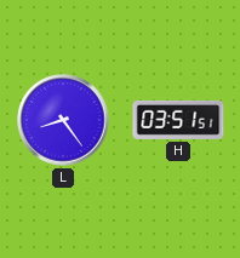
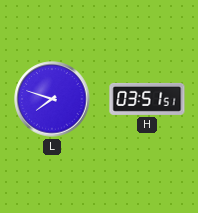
L: 8:24 -> 7:48
